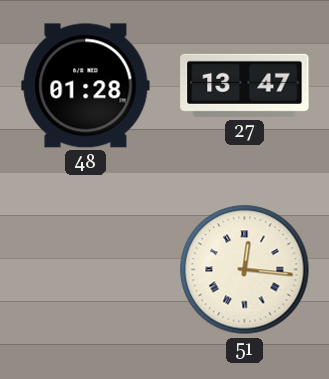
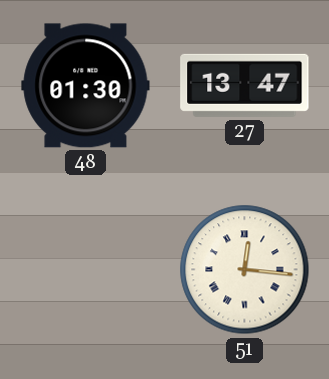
48: 01:28 -> 01:30
